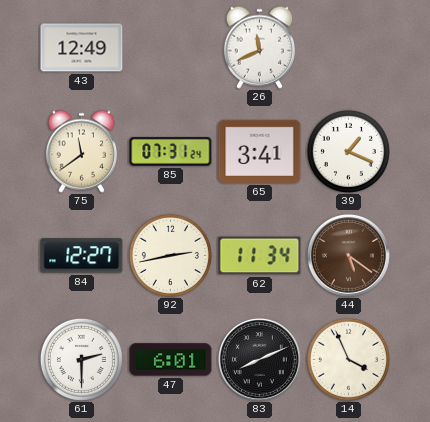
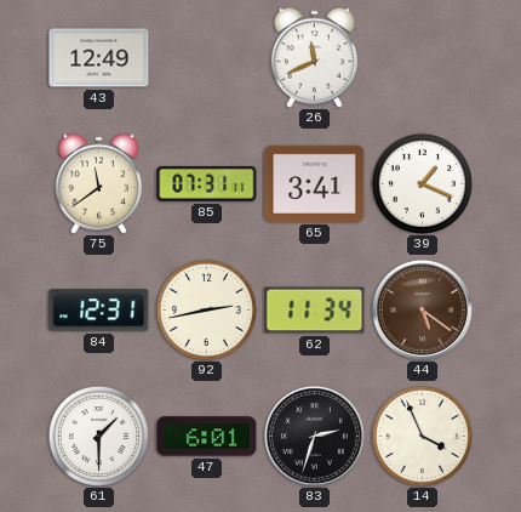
85: 07:31:24 -> 07:31:11
84: 12:27 -> 12:31
61: 2:30 -> 1:30
83: 8:11 -> 2:33
